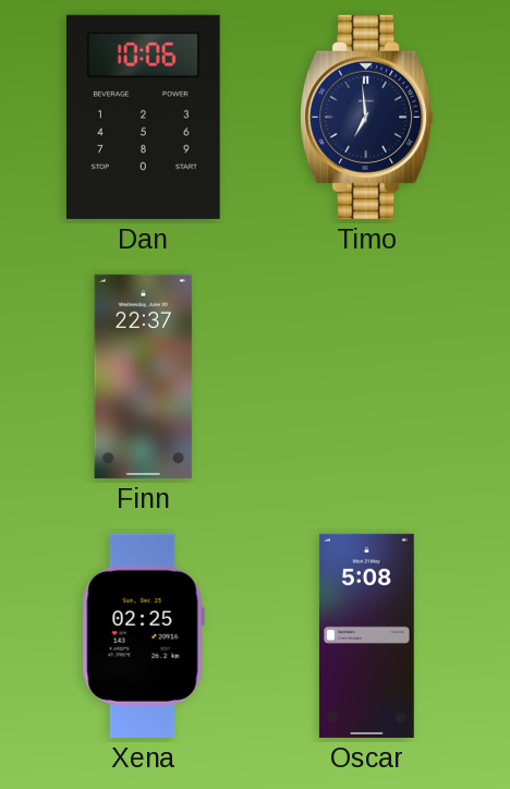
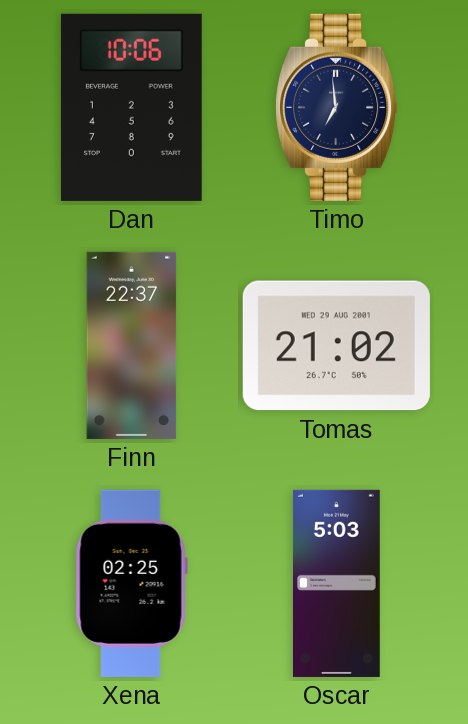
Tomas: none -> 21:02
Oscar: 5:08 -> 5:03
